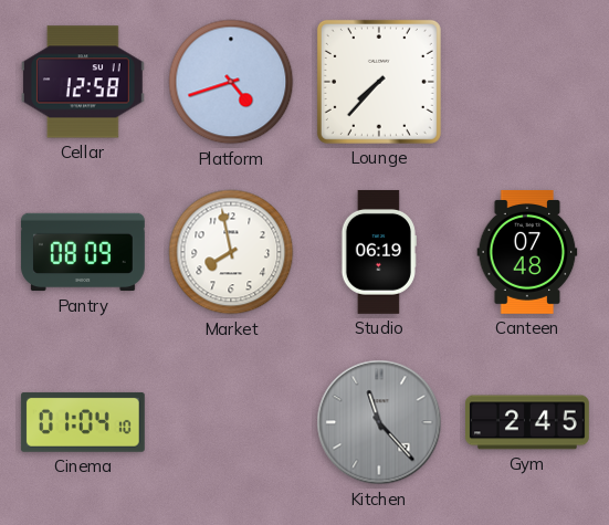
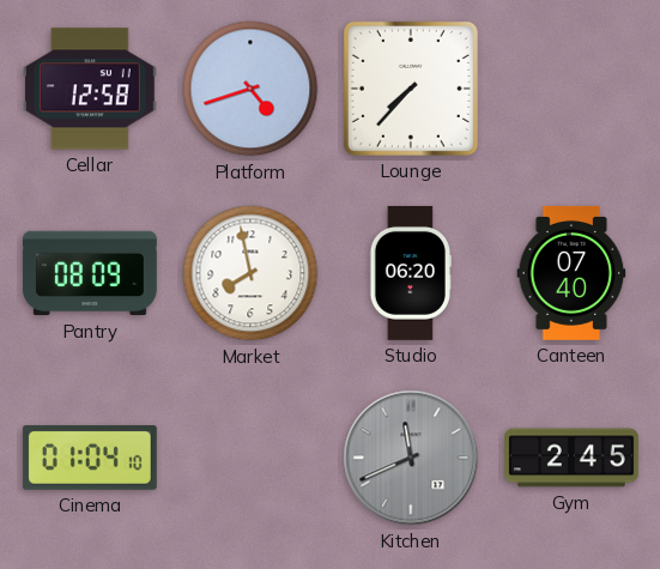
Studio: 06:19 -> 06:20
Canteen: 07:48 -> 07:40
Kitchen: 11:23 -> 11:41
